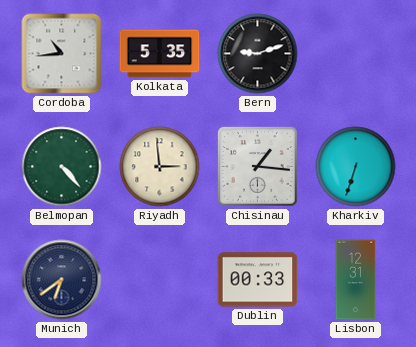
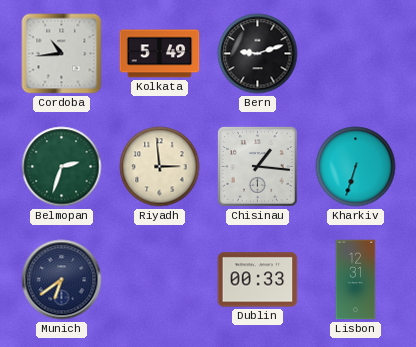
Kolkata: 5:35 -> 5:49
Belmopan: 4:23 -> 2:33
